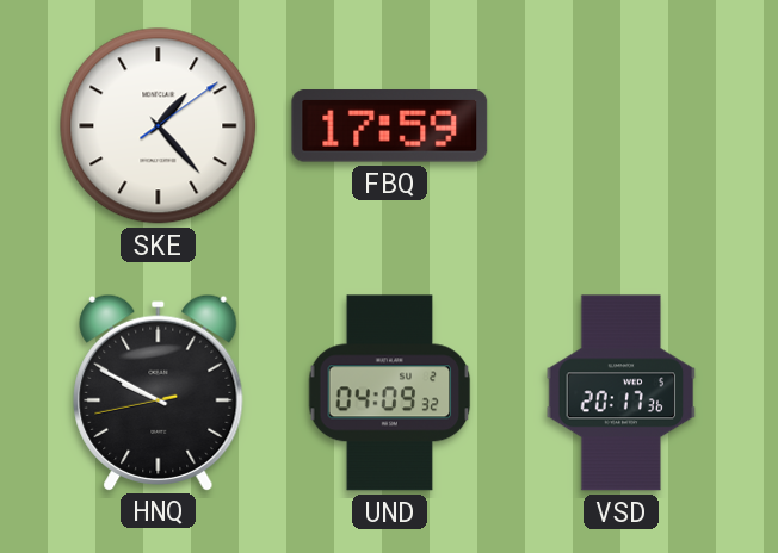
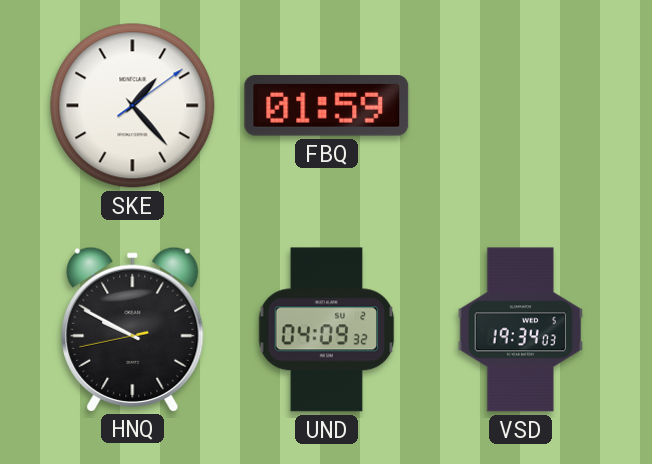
FBQ: 17:59 -> 01:59
VSD: 20:17 -> 19:34
